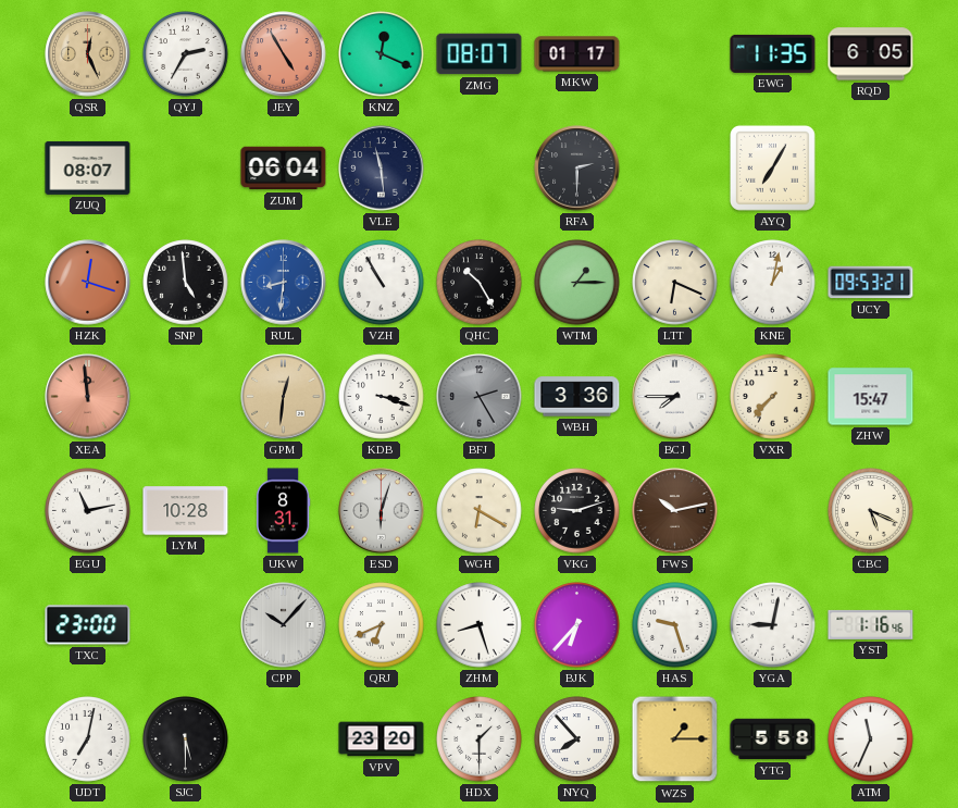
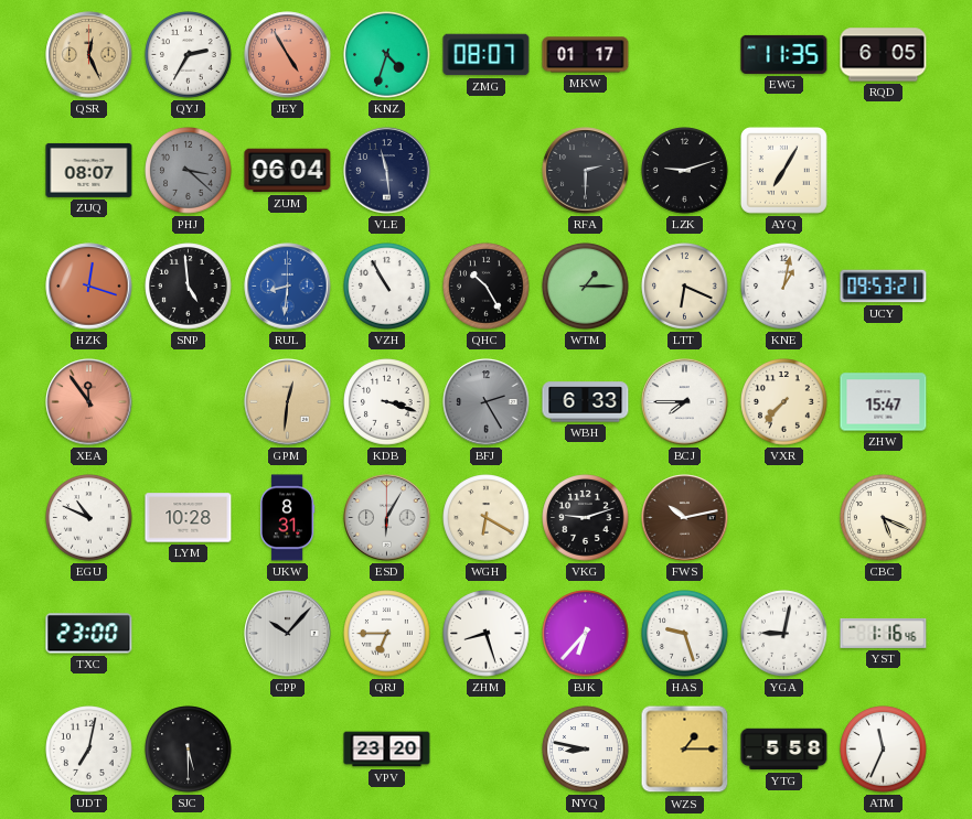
KNZ: 12:19 -> 4:33
PHJ: none -> 3:22
LZK: none -> 9:12
XEA: 11:59 -> 11:54
WBH: 3:36 -> 6:33
EGU: 11:13 -> 10:49
ESD: 6:03 -> 6:05
QRJ: 6:41 -> 6:45
HDX: 1:30 -> none
NYQ: 7:53 -> 8:47
